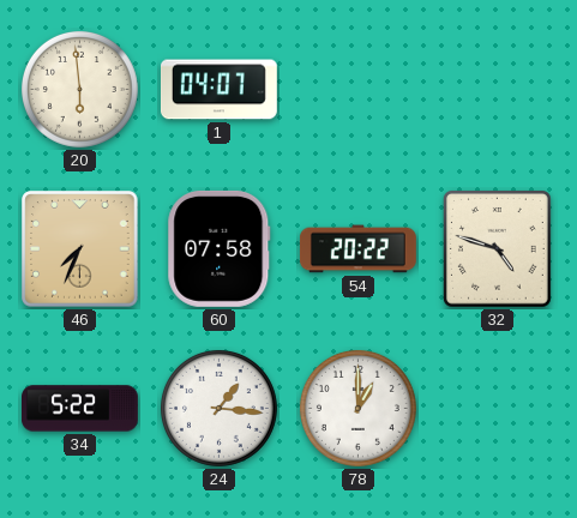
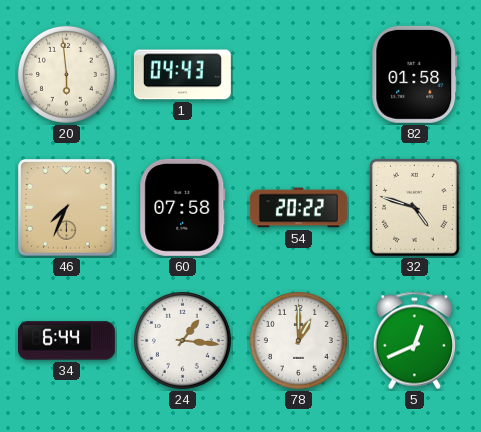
1: 04:07 -> 04:43
82: none -> 01:58
34: 5:22 -> 6:44
5: none -> 12:41
